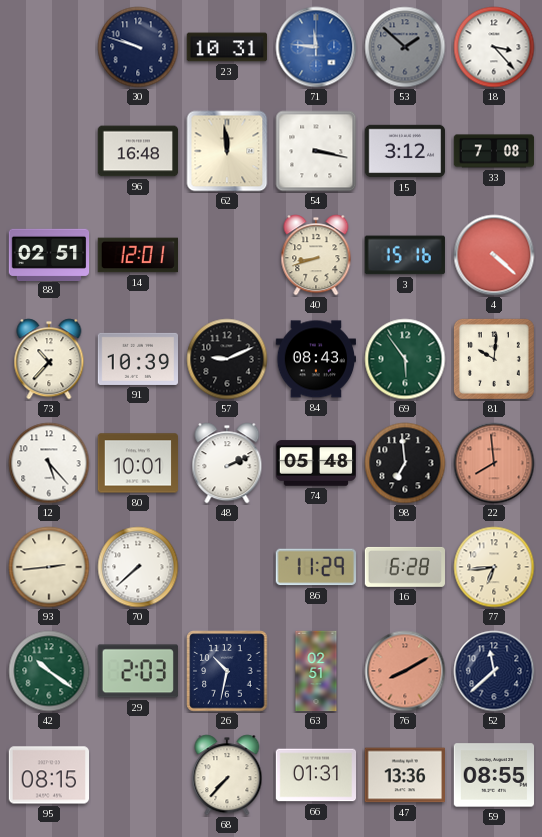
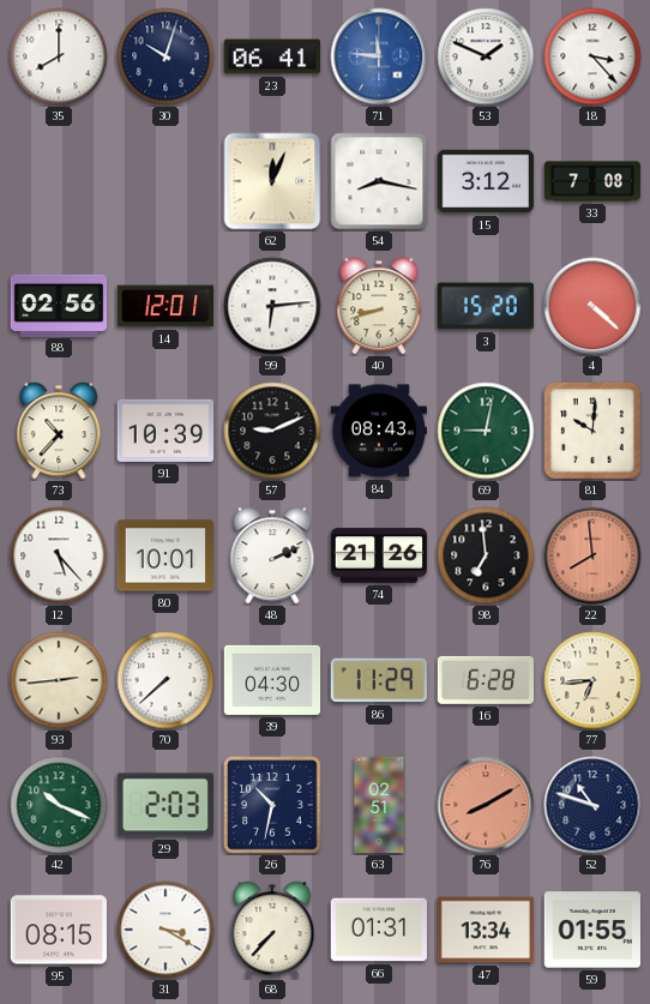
35: none -> 8:00
30: 9:48 -> 10:03
23: 10:31 -> 06:41
53: 1:52 -> 1:49
53 dial: grey -> white
96: 16:48 -> none
62: 11:59 -> 12:04
54: 3:17 -> 8:17
88: 02:51 -> 02:56
99: none -> 6:14
3: 15:16 -> 15:20
69: 5:54 -> 9:02
74: 05:48 -> 21:26
39: none -> 04:30
42: 10:21 -> 10:19
52: 11:38 -> 10:48
31: none -> 3:20
47: 13:36 -> 13:34
59: 08:55 -> 01:55
